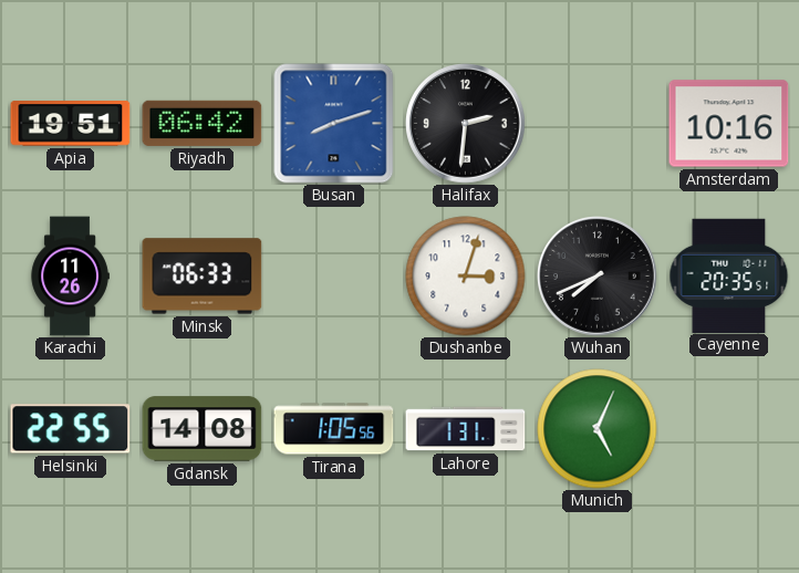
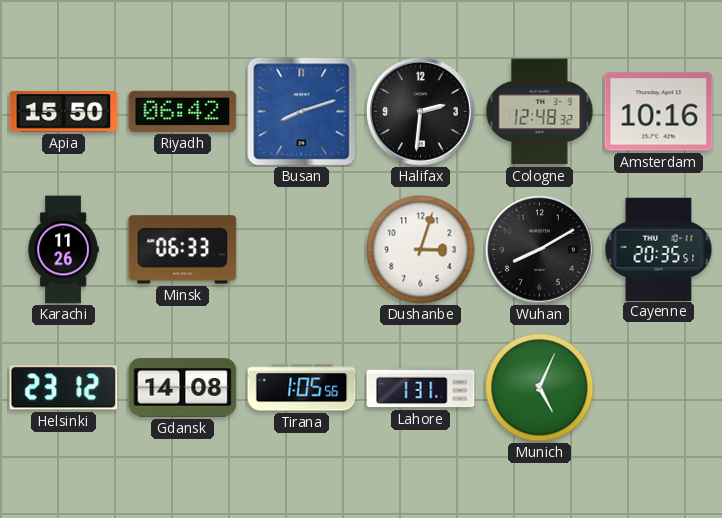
Apia: 19:51 -> 15:50
Cologne: none -> 12:48
Wuhan: 7:41 -> 8:10
Helsinki: 22:55 -> 23:12
